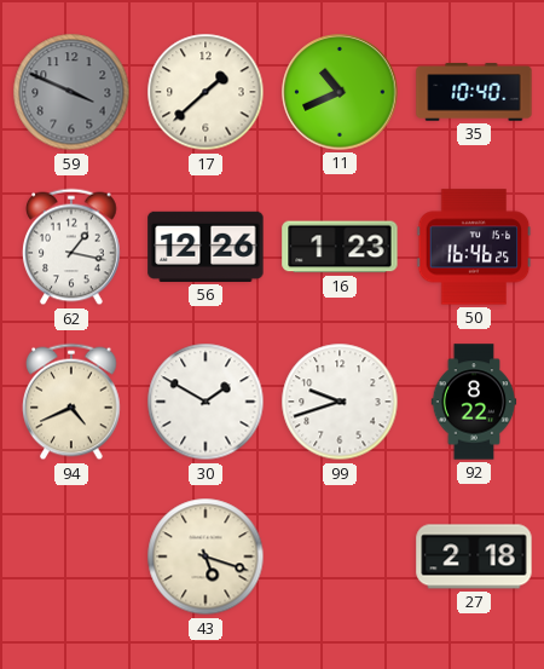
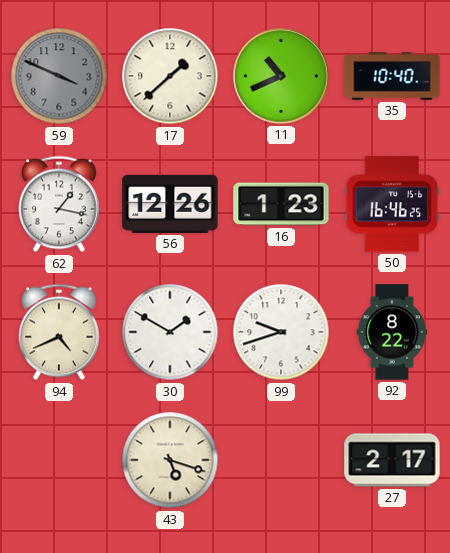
27: 2:18 -> 2:17
